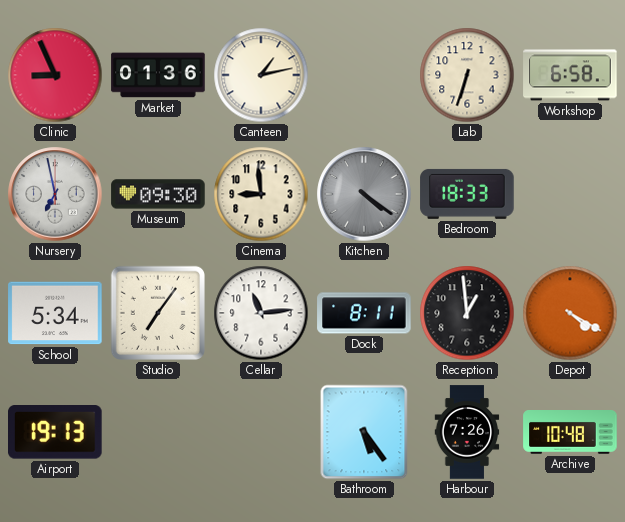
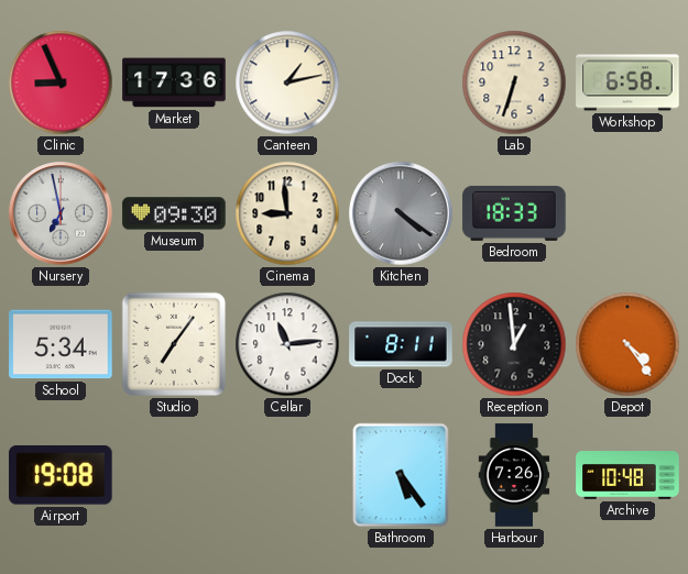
Market: 01:36 -> 17:36
Depot: 4:20 -> 4:24
Airport: 19:13 -> 19:08
